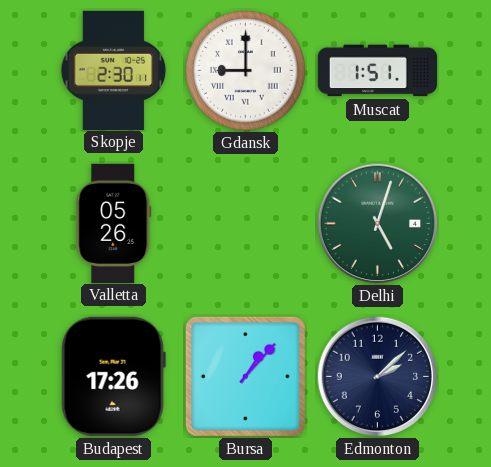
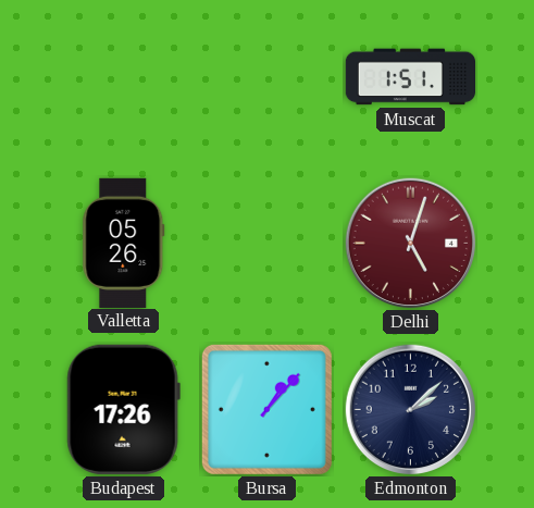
Skopje: 2:30 -> none
Gdansk: 9:00 -> none
Delhi dial: green -> burgundy
